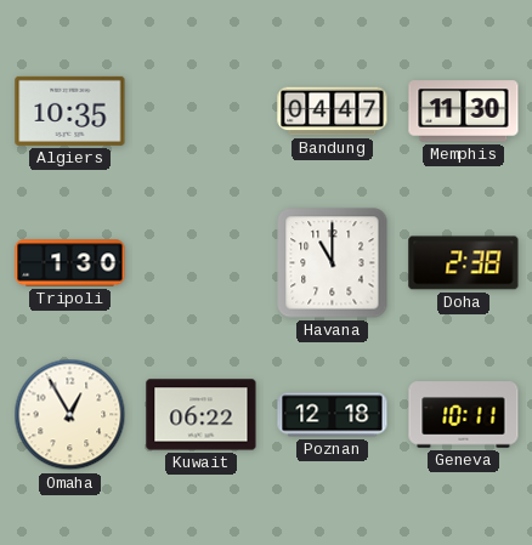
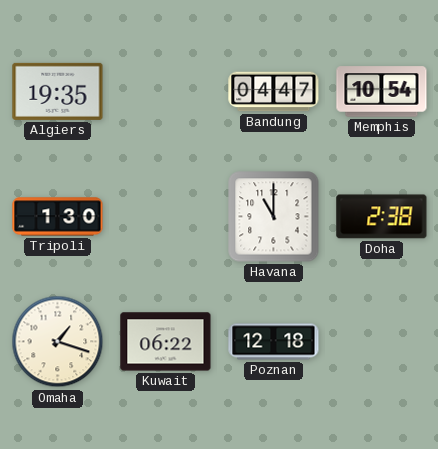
Algiers: 10:35 -> 19:35
Memphis: 11:30 -> 10:54
Omaha: 12:55 -> 1:18
Geneva: 10:11 -> none
